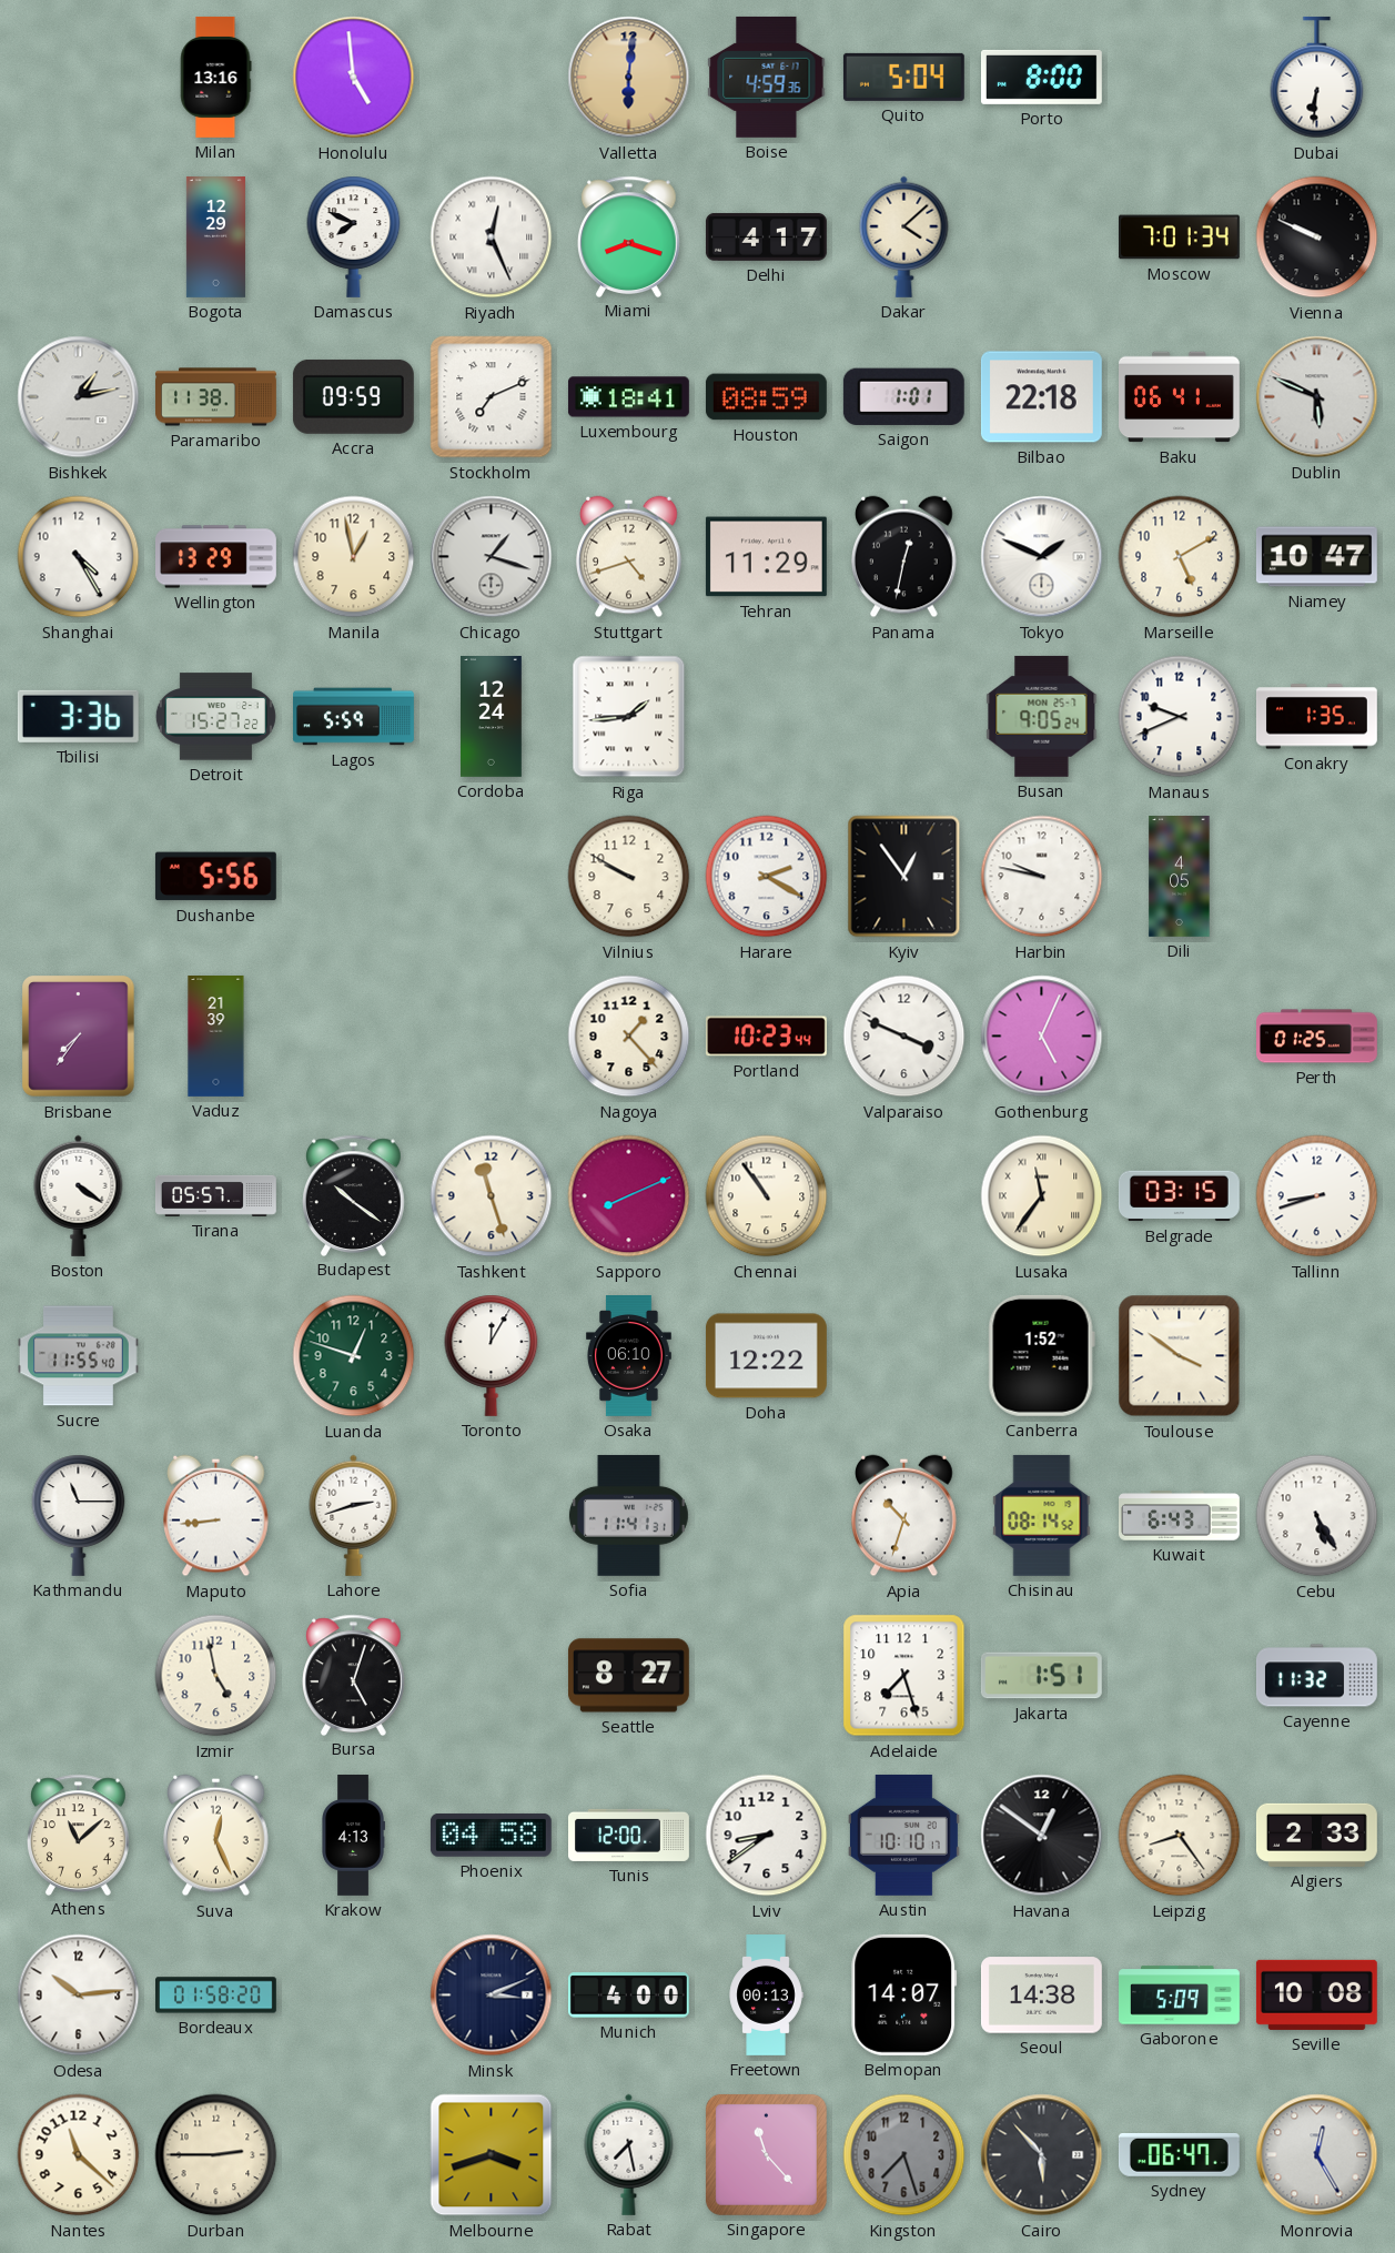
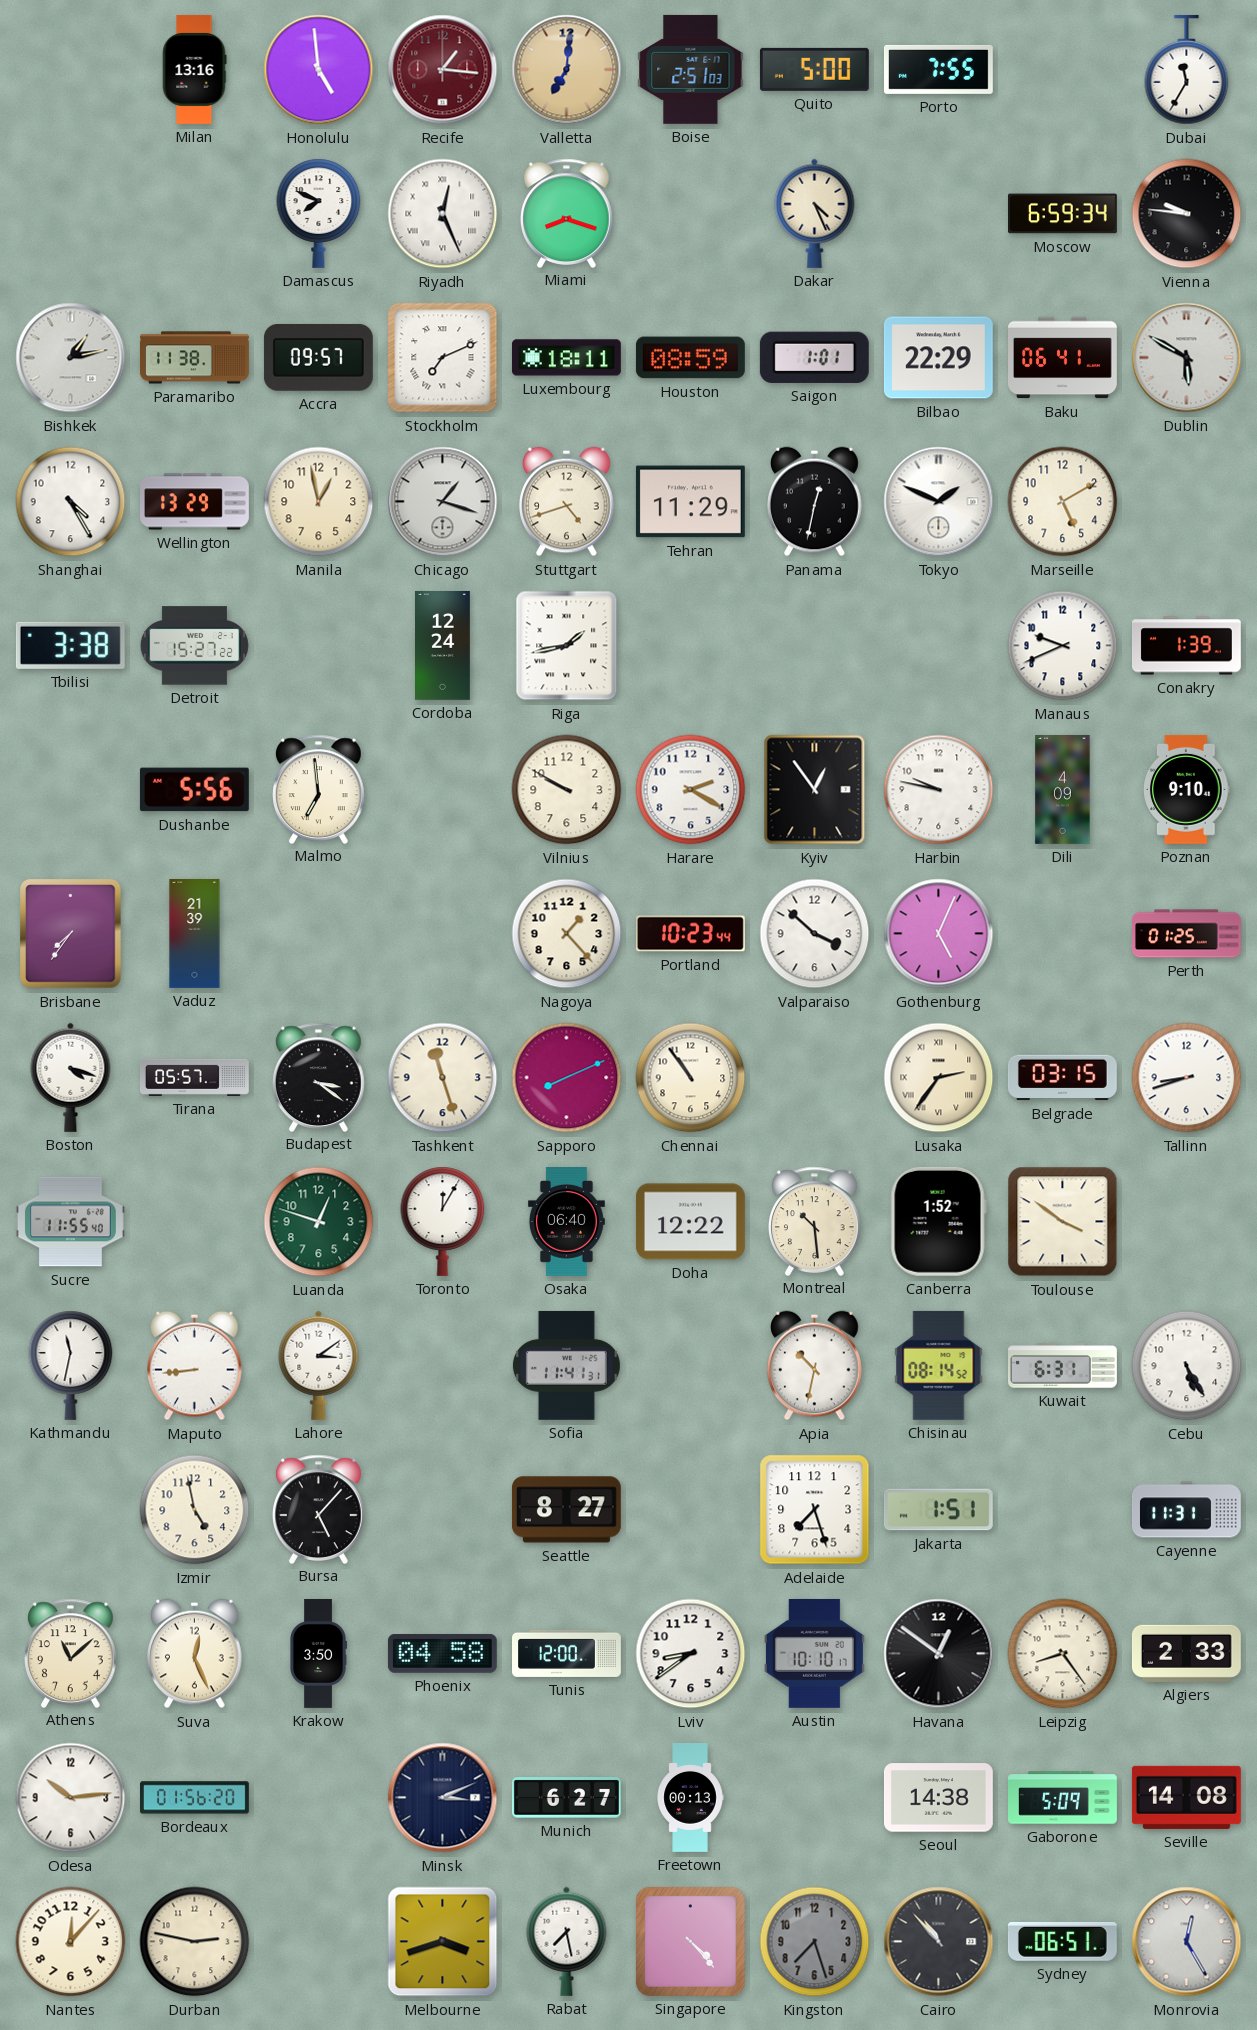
Recife: none -> 1:16
Valletta: 6:01 -> 7:01
Boise: 4:59 -> 2:51
Quito: 5:04 -> 5:00
Porto: 8:00 -> 7:55
Dubai: 6:31 -> 11:35
Bogota: 12:29 -> none
Delhi: 4:17 -> none
Dakar: 4:08 -> 4:26
Moscow: 7:01 -> 6:59
Vienna: 9:49 -> 9:46
Accra: 09:59 -> 09:57
Luxembourg: 18:41 -> 18:11
Bilbao: 22:18 -> 22:29
Dublin: 5:49 -> 5:50
Niamey: 10:47 -> none
Tbilisi: 3:36 -> 3:38
Lagos: 5:59 -> none
Riga: 1:44 -> 1:43
Busan: 9:05 -> none
Conakry: 1:35 -> 1:39
Malmo: none -> 6:59
Dili: 4:05 -> 4:09
Poznan: none -> 9:10
Valparaiso: 3:49 -> 3:52
Boston: 4:21 -> 4:18
Budapest: 10:21 -> 3:21
Lusaka: 11:36 -> 2:36
Osaka: 06:10 -> 06:40
Montreal: none -> 10:29
Kathmandu: 11:15 -> 11:32
Lahore: 2:42 -> 3:09
Apia: 10:33 -> 10:32
Kuwait: 6:43 -> 6:31
Bursa: 5:03 -> 5:07
Cayenne: 11:32 -> 11:31
Krakow: 4:13 -> 3:50
Bordeaux: 01:58 -> 01:56
Munich: 4:00 -> 6:27
Belmopan: 14:07 -> none
Seville: 10:08 -> 14:08
Nantes: 11:22 -> 12:07
Durban: 2:45 -> 2:47
Singapore: 11:23 -> 4:23
Cairo: 5:53 -> 10:53
Sydney: 06:47 -> 06:51
